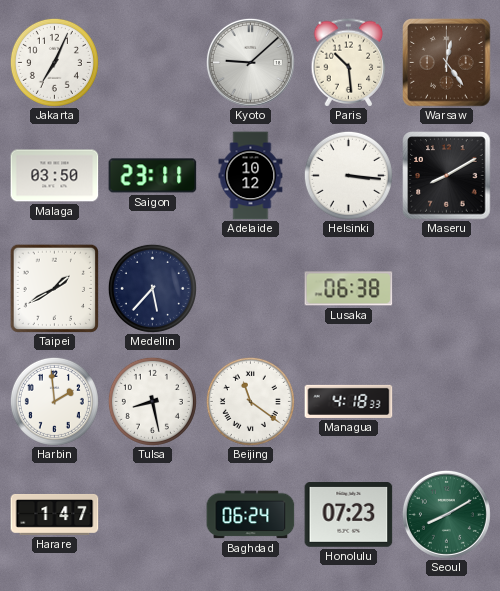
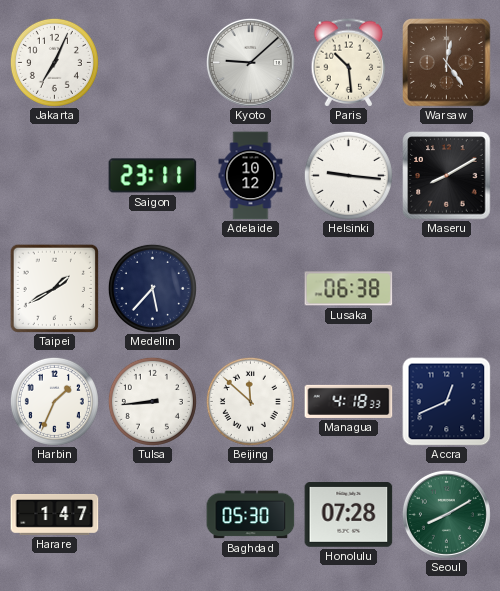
Malaga: 03:50 -> none
Helsinki: 3:16 -> 9:16
Harbin: 1:59 -> 1:34
Tulsa: 8:28 -> 8:44
Beijing: 11:21 -> 11:52
Accra: none -> 12:41
Baghdad: 06:24 -> 05:30
Honolulu: 07:23 -> 07:28
